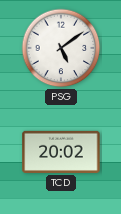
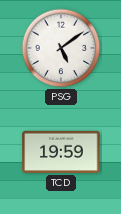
TCD: 20:02 -> 19:59
